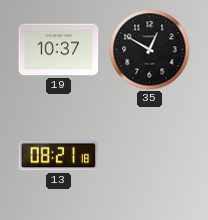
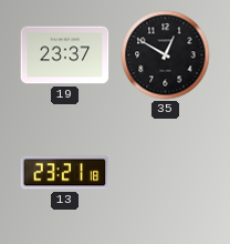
19: 10:37 -> 23:37
13: 08:21 -> 23:21
